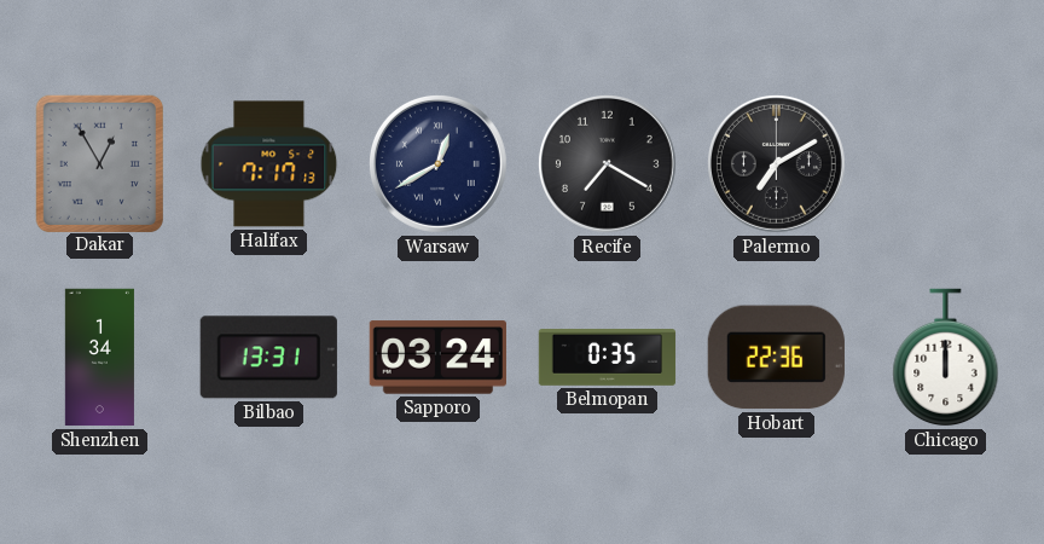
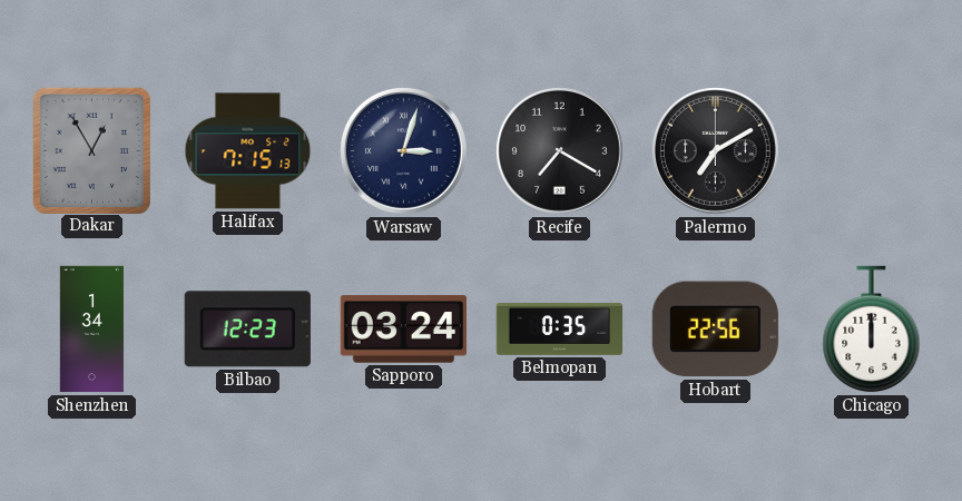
Halifax: 7:17 -> 7:15
Warsaw: 12:40 -> 3:03
Bilbao: 13:31 -> 12:23
Hobart: 22:36 -> 22:56
